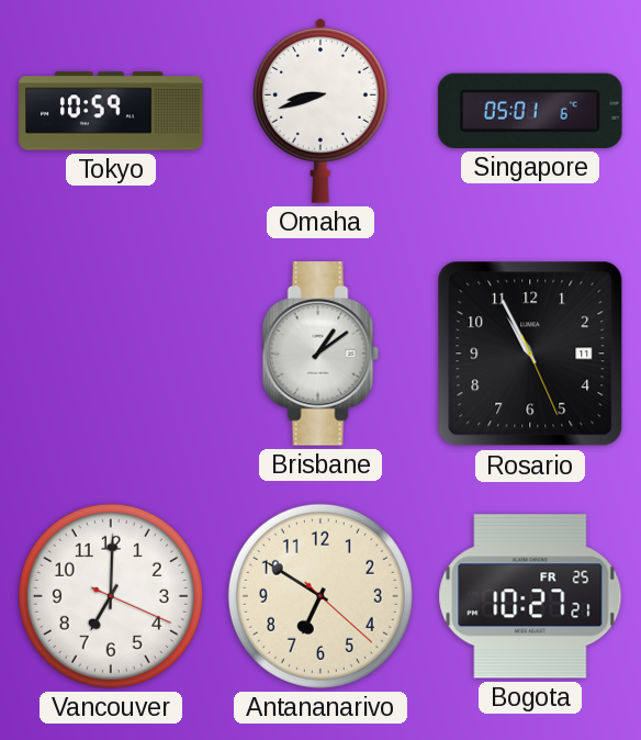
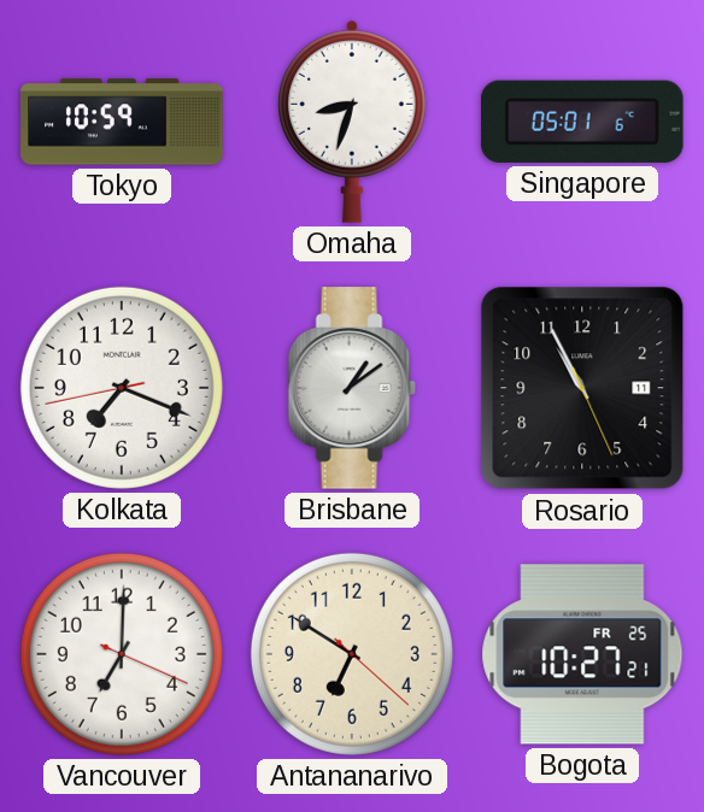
Omaha: 8:42 -> 8:33
Kolkata: none -> 7:18
